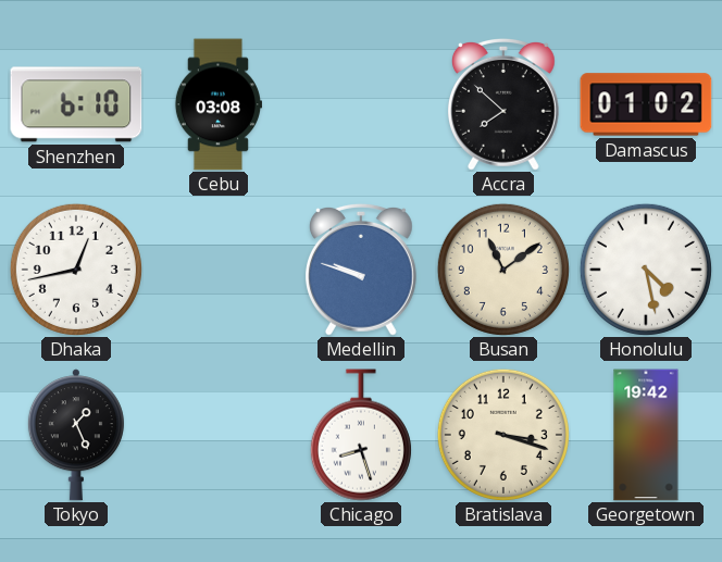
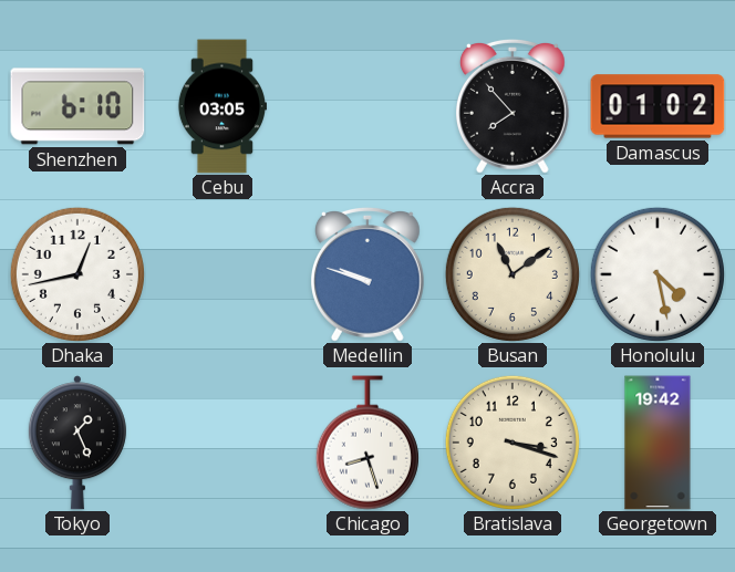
Cebu: 03:08 -> 03:05
Accra: 7:52 -> 7:53
